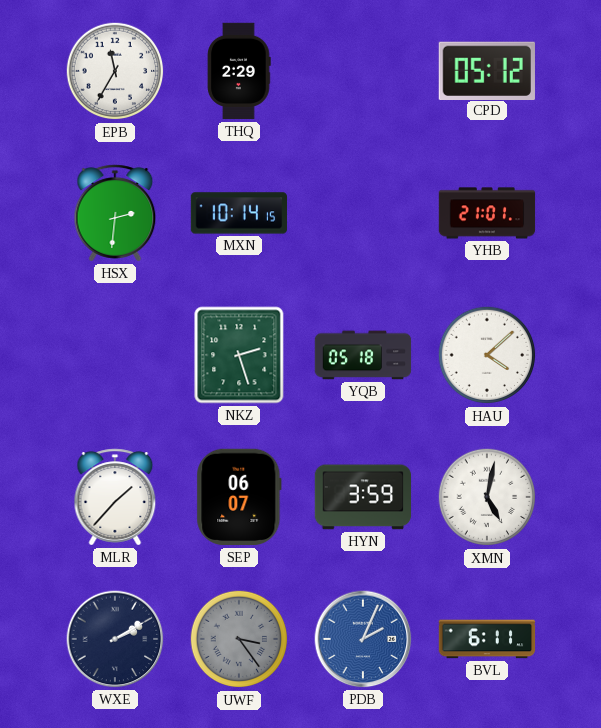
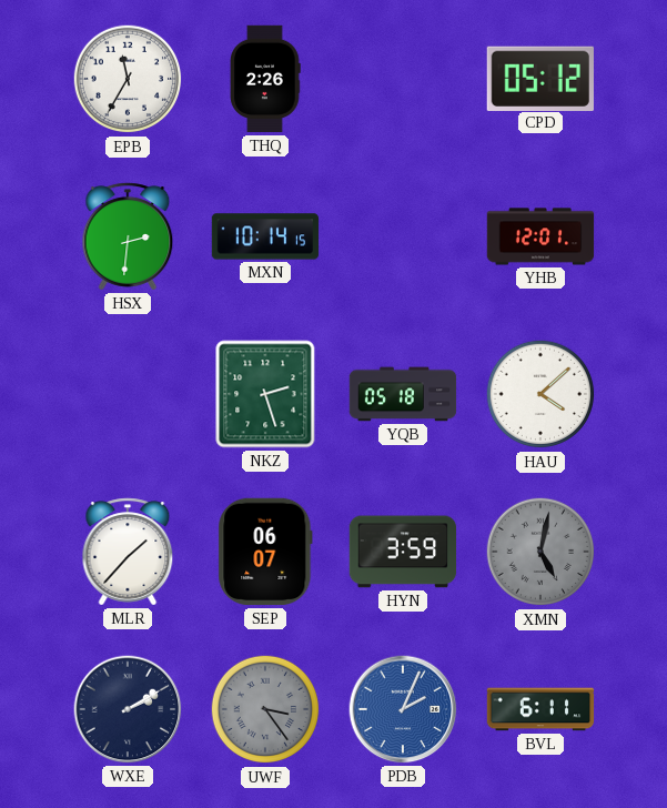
THQ: 2:29 -> 2:26
YHB: 21:01 -> 12:01
XMN dial: white -> grey
